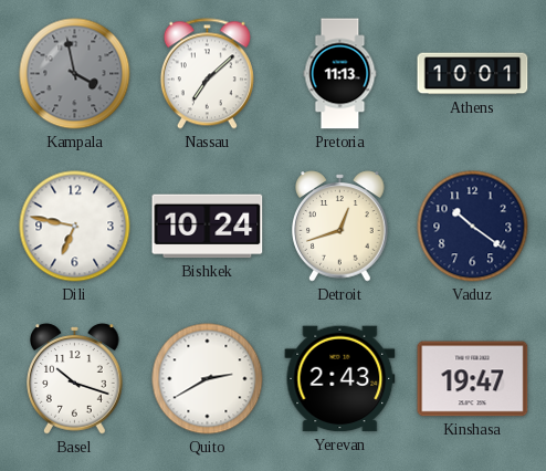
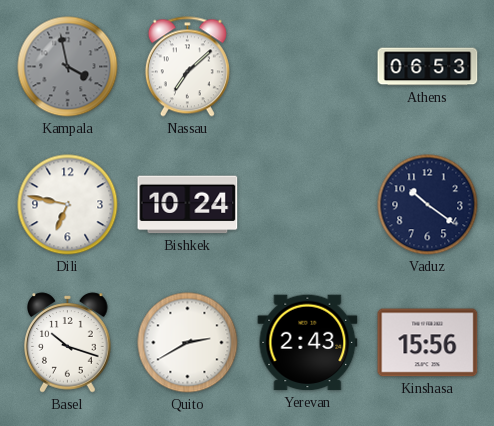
Pretoria: 11:13 -> none
Athens: 10:01 -> 06:53
Detroit: 12:42 -> none
Kinshasa: 19:47 -> 15:56
